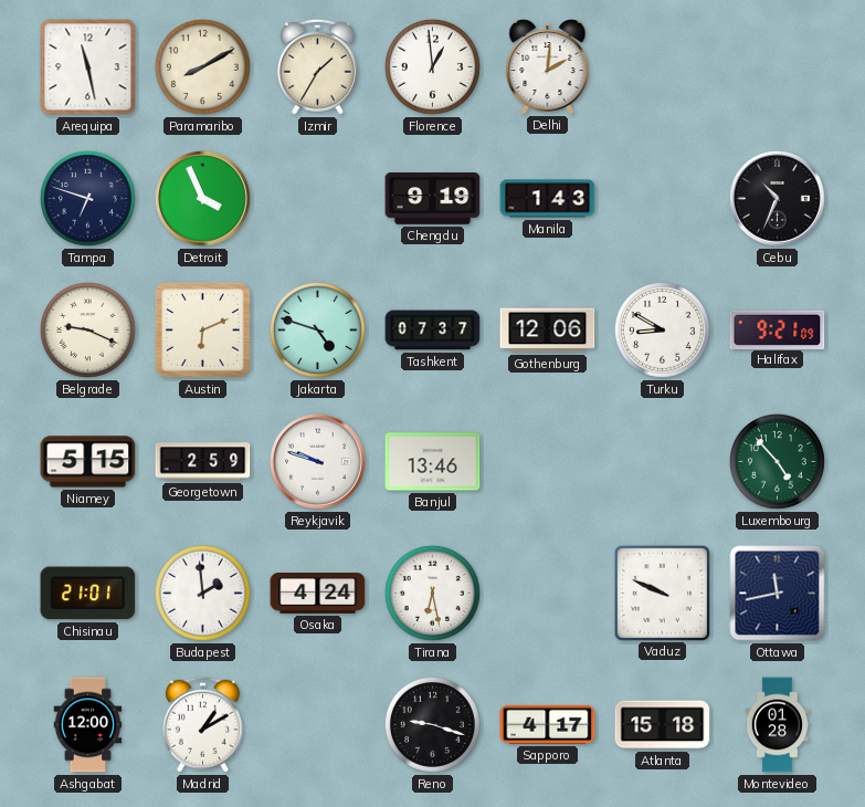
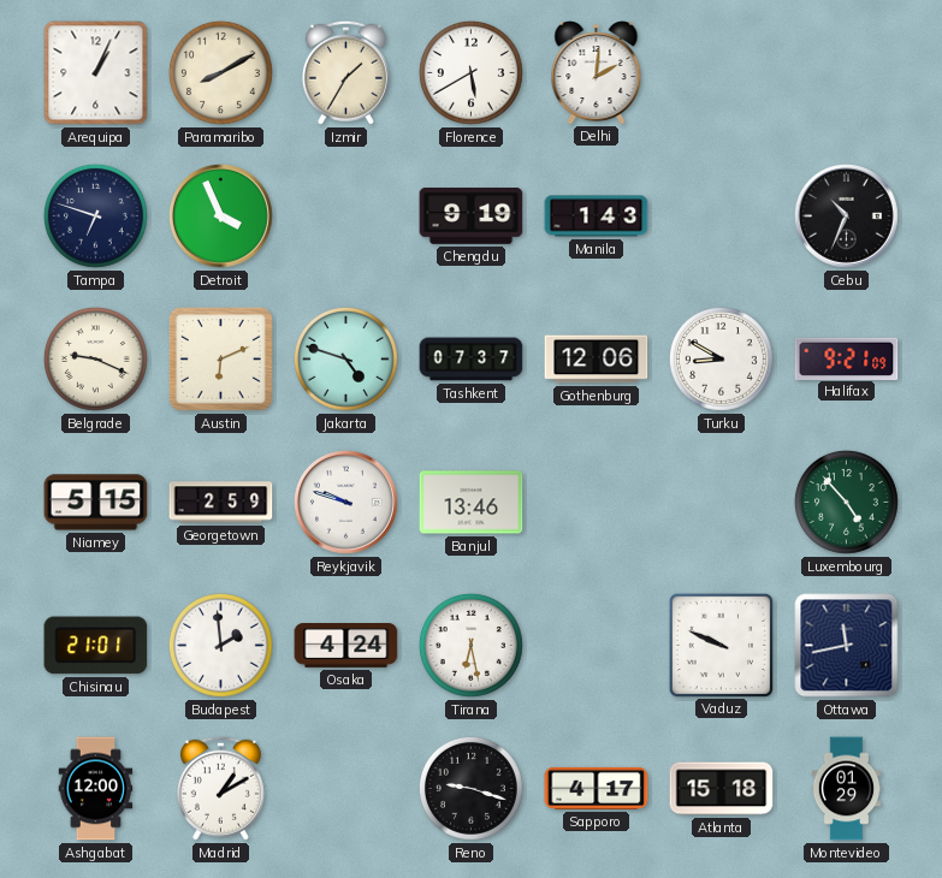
Arequipa: 11:28 -> 1:04
Florence: 12:59 -> 5:40
Montevideo: 01:28 -> 01:29
